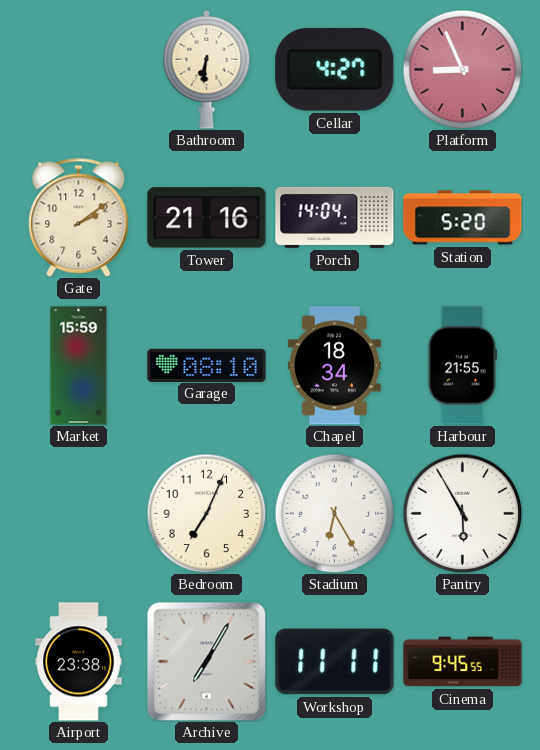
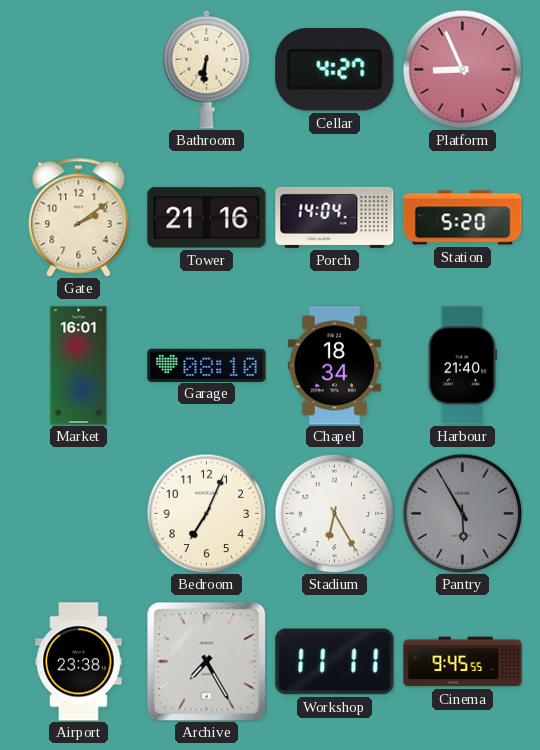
Market: 15:59 -> 16:01
Harbour: 21:55 -> 21:40
Pantry dial: white -> grey
Archive: 7:05 -> 7:25
